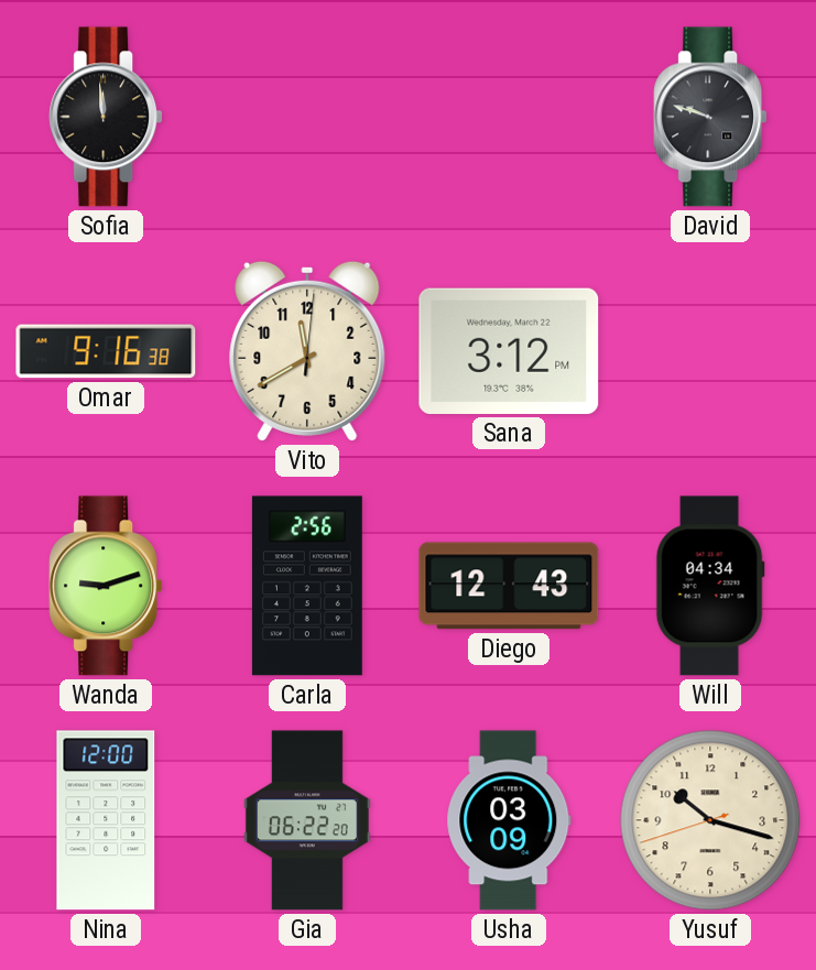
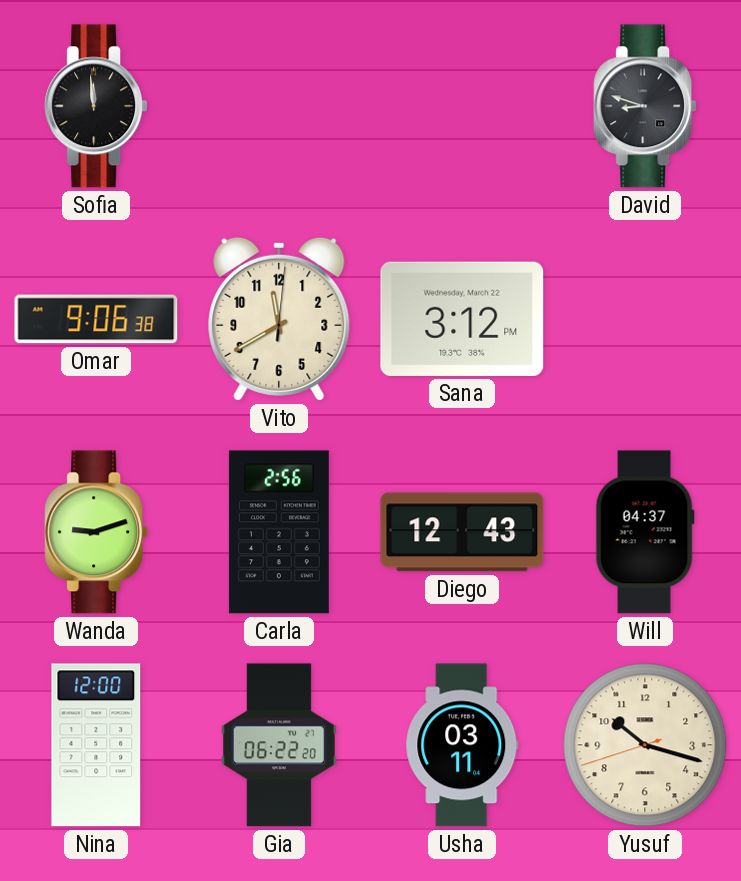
David: 9:48 -> 8:48
Omar: 9:16 -> 9:06
Will: 04:34 -> 04:37
Usha: 03:09 -> 03:11
